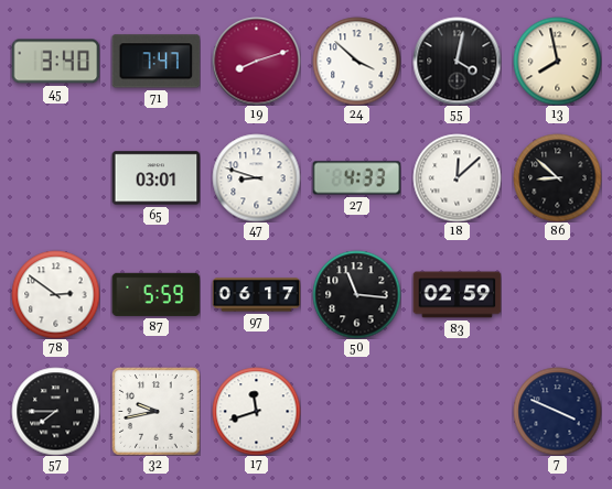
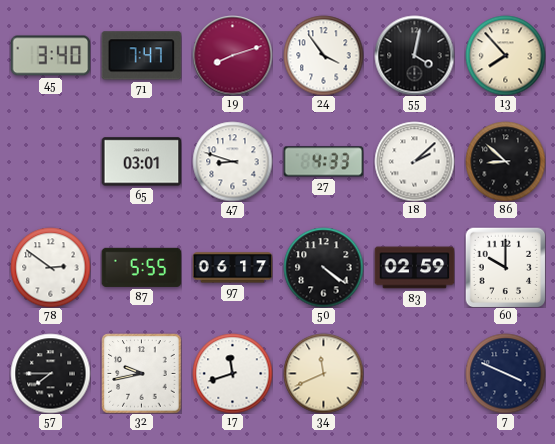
24: 3:52 -> 3:54
13: 7:58 -> 7:53
18: 12:08 -> 2:08
87: 5:59 -> 5:55
50: 11:16 -> 4:21
60: none -> 10:00
34: none -> 11:41
